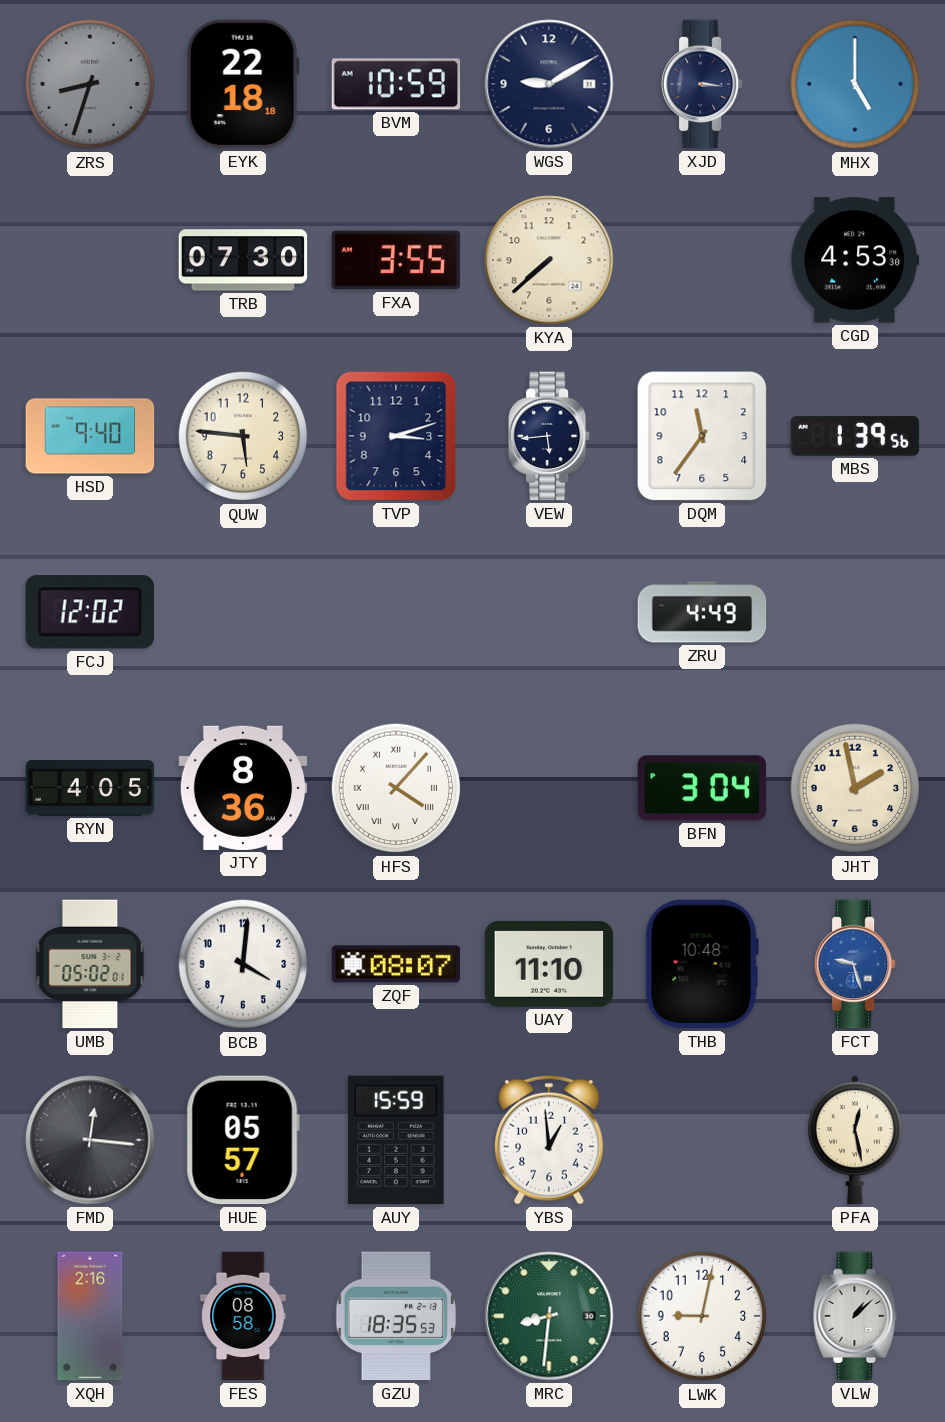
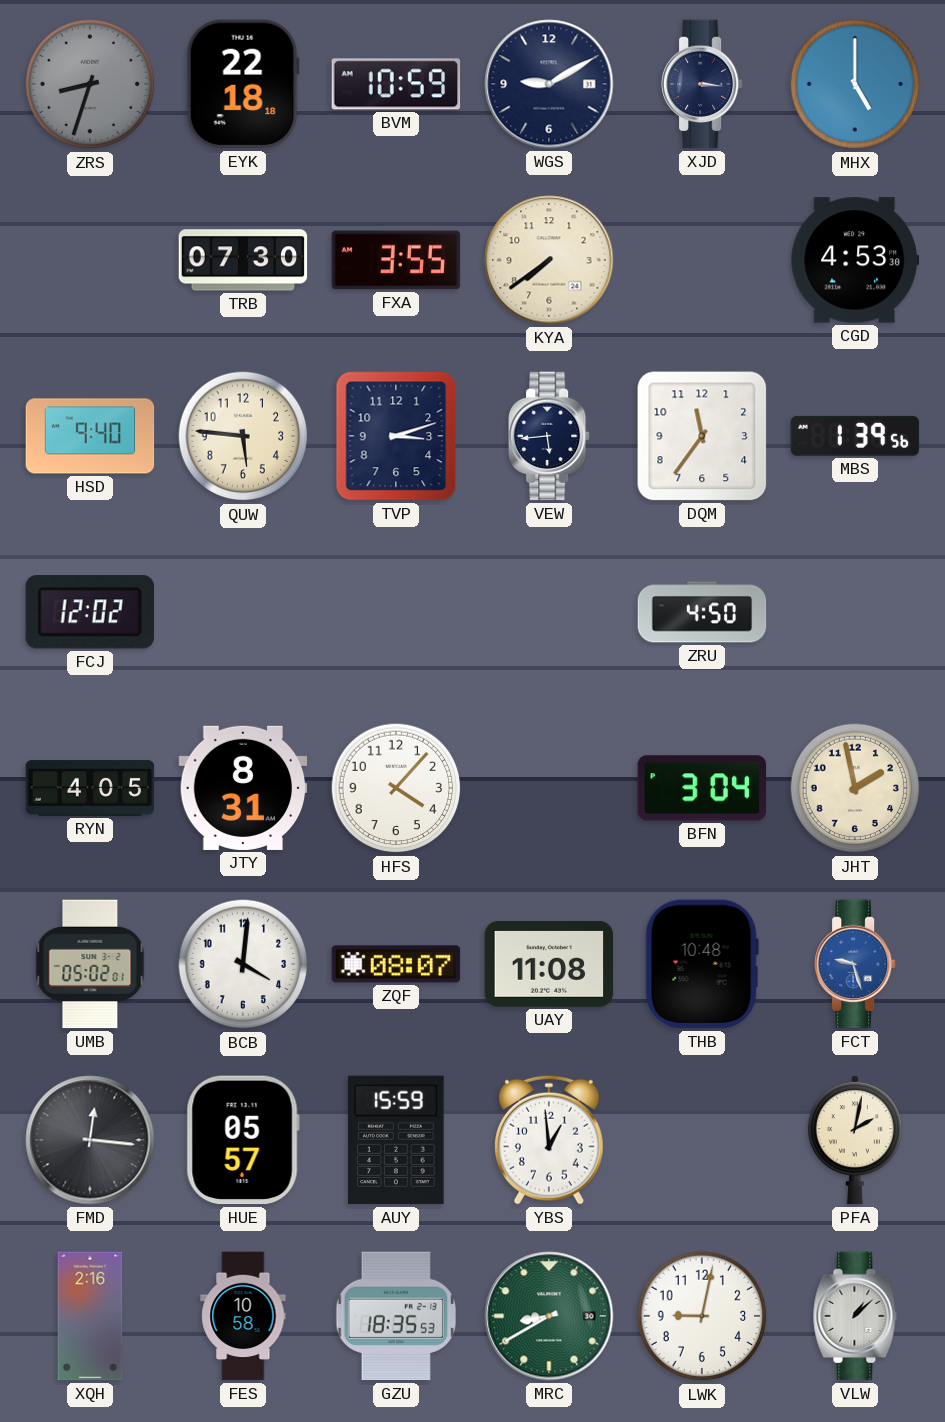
KYA: 7:38 -> 7:39
ZRU: 4:49 -> 4:50
JTY: 8:36 -> 8:31
HFS numerals: Roman -> Arabic
UAY: 11:10 -> 11:08
PFA: 12:28 -> 2:02
FES: 08:58 -> 10:58
MRC: 8:31 -> 8:40
